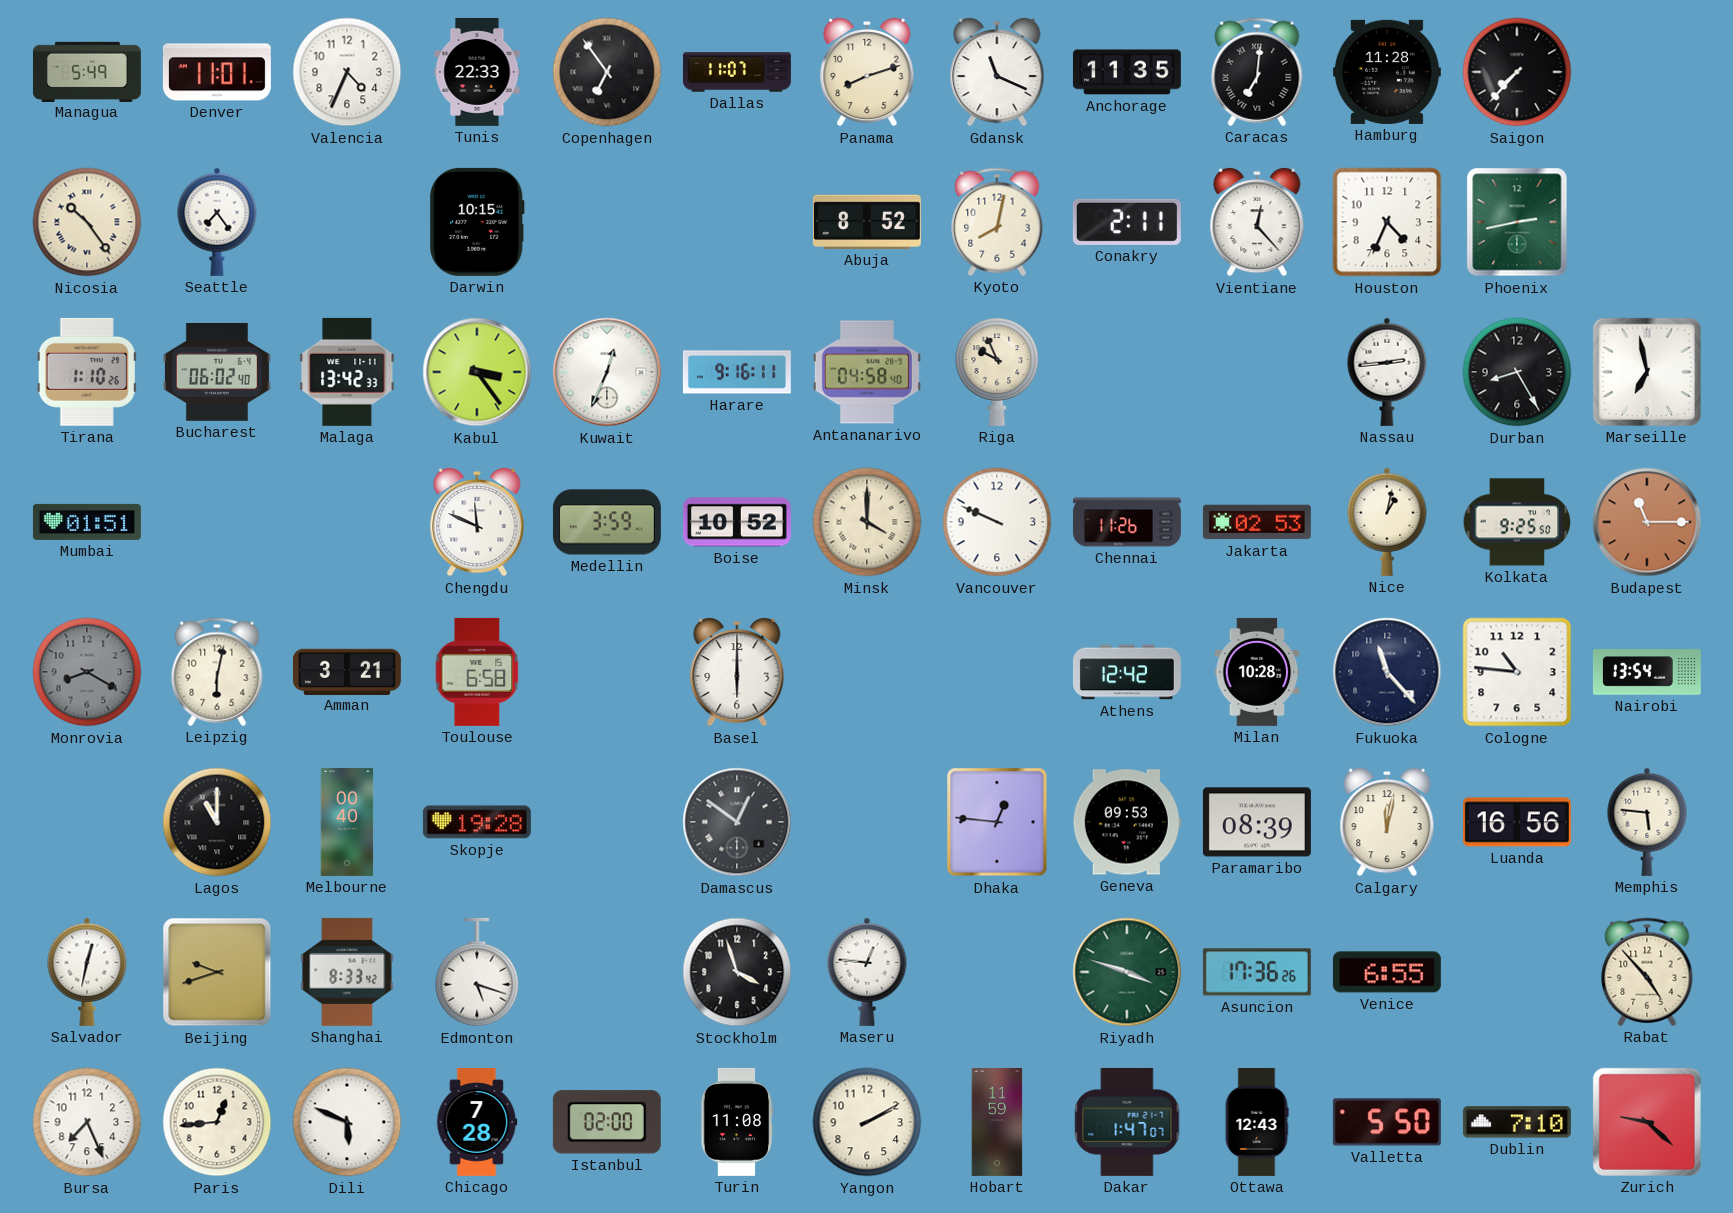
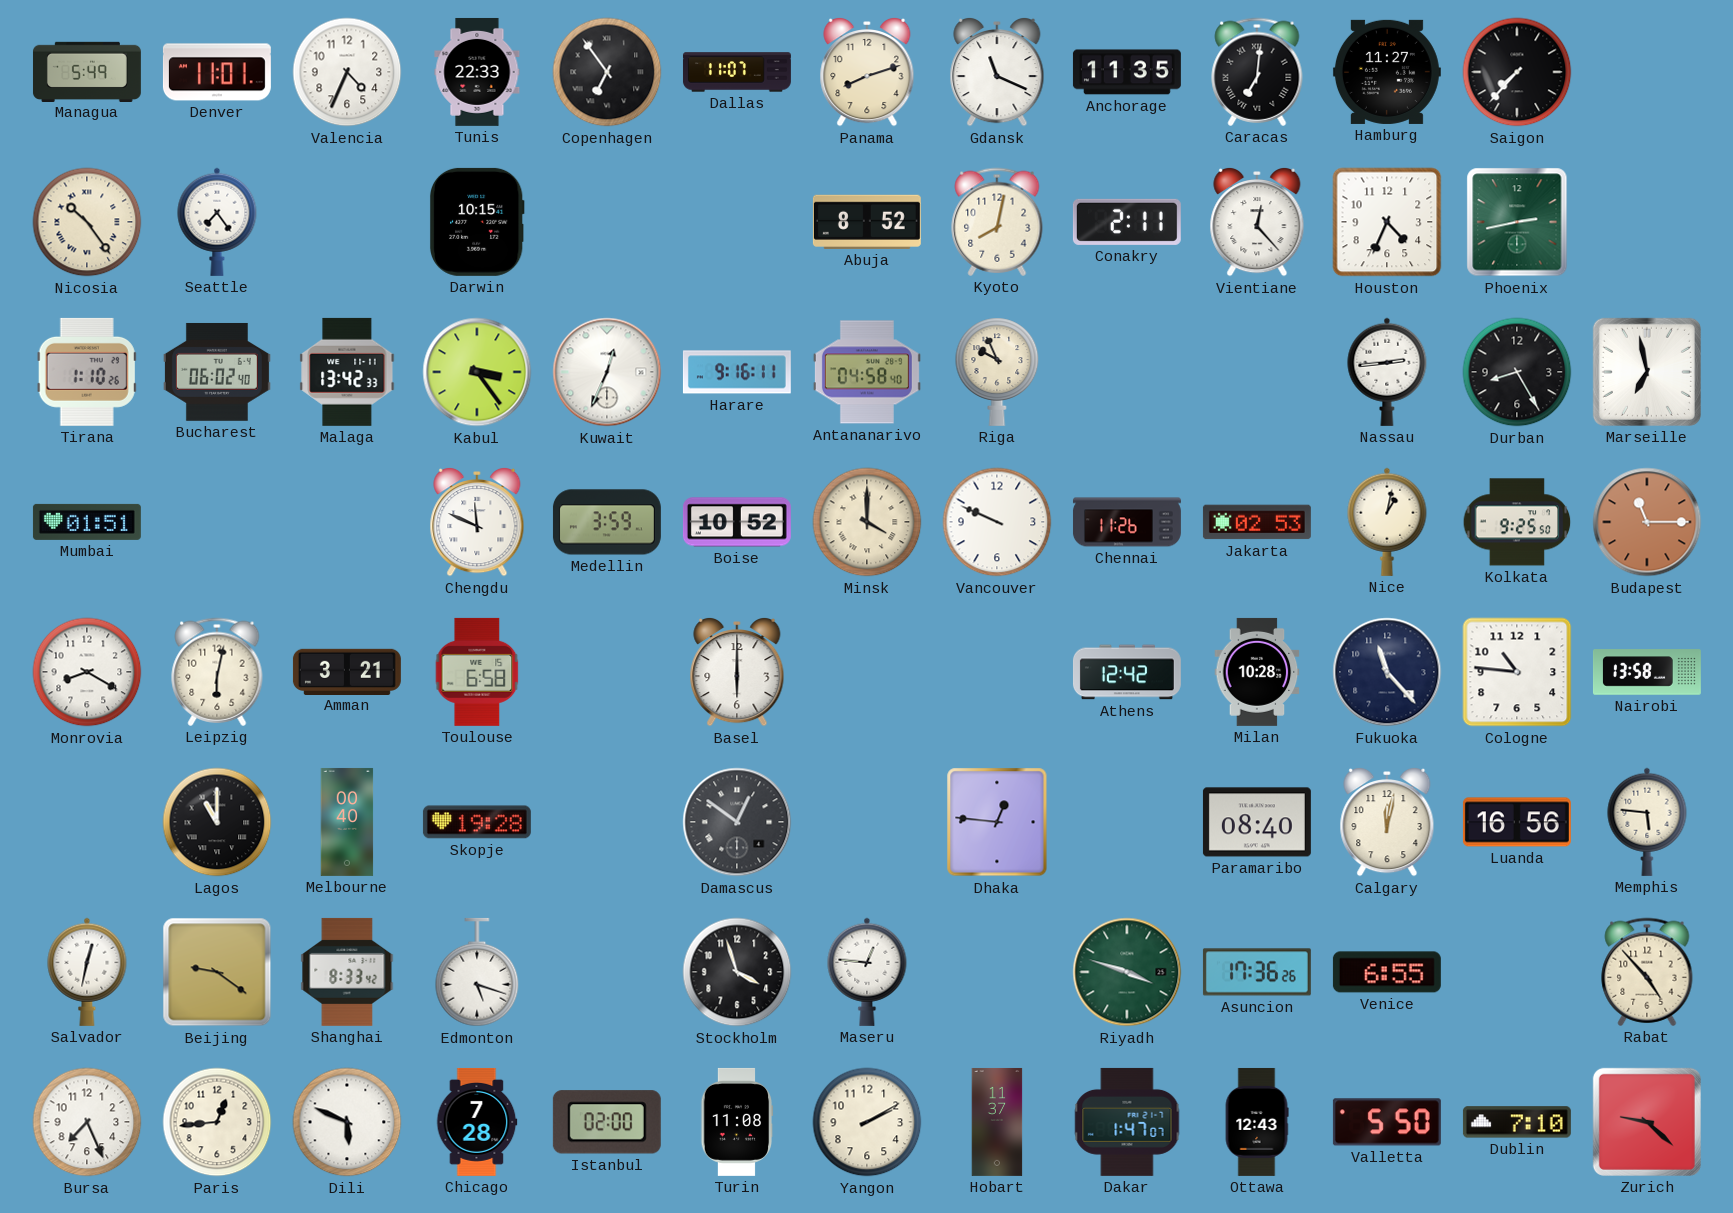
Hamburg: 11:28 -> 11:27
Monrovia dial: grey -> white
Nairobi: 13:54 -> 13:58
Geneva: 09:53 -> none
Paramaribo: 08:39 -> 08:40
Beijing: 9:42 -> 9:21
Hobart: 11:59 -> 11:37
